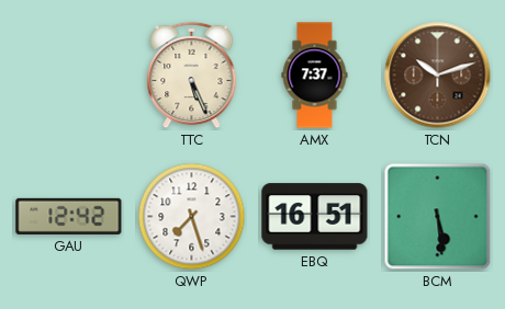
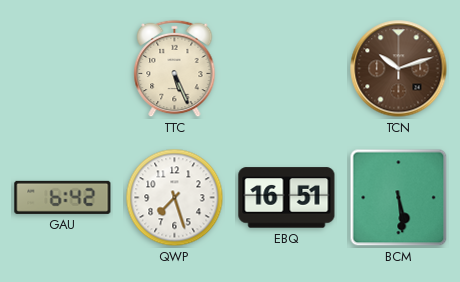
AMX: 7:37 -> none
GAU: 12:42 -> 6:42
